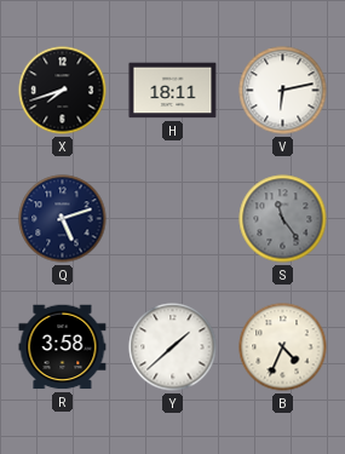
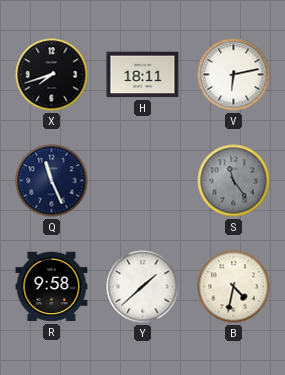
Q: 5:12 -> 11:26
R: 3:58 -> 9:58
B: 4:34 -> 4:32
